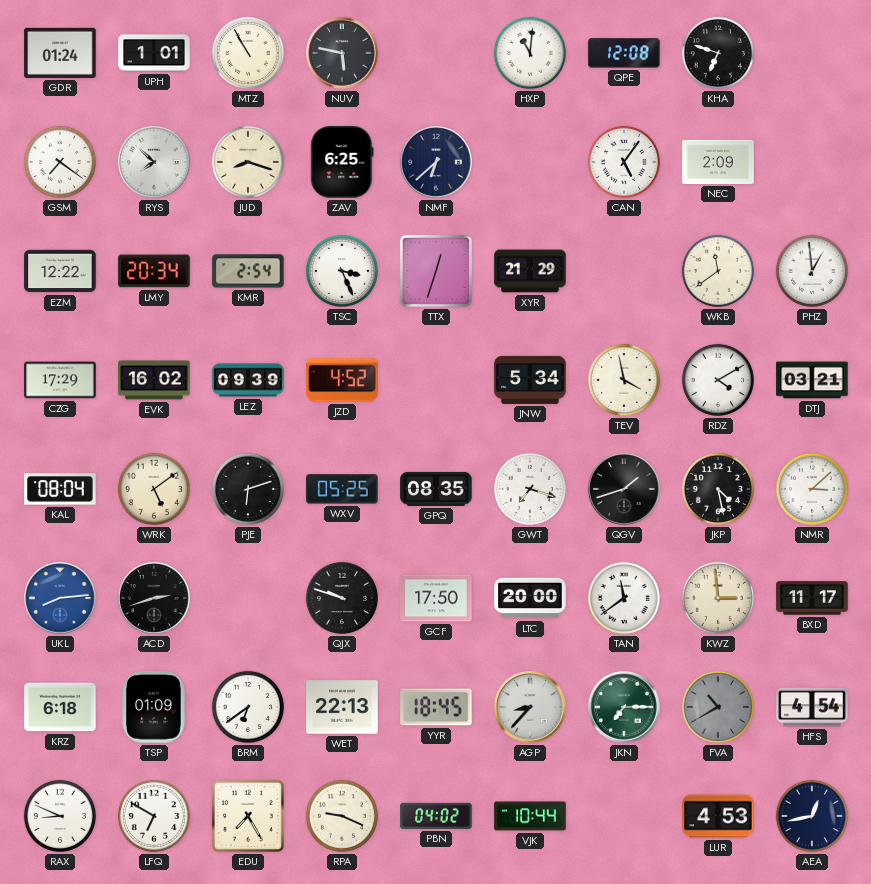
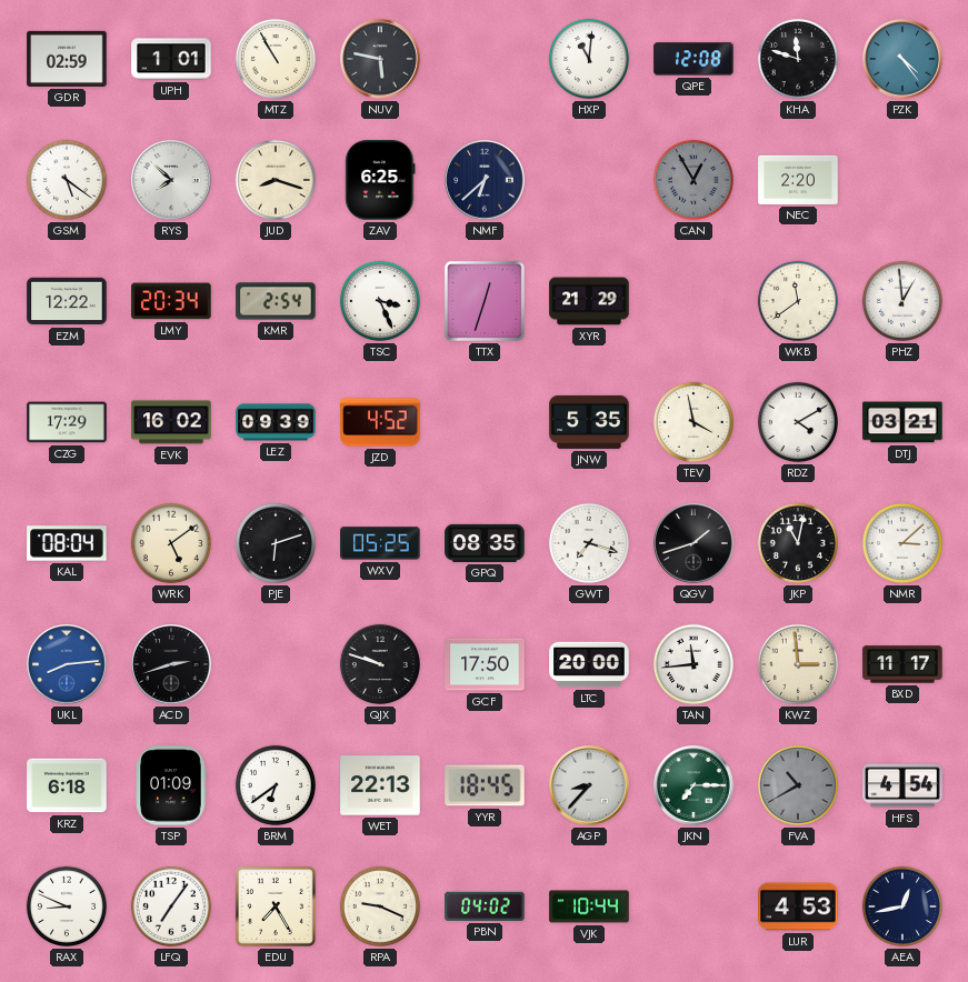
GDR: 01:24 -> 02:59
KHA: 6:48 -> 11:48
PZK: none -> 4:24
GSM: 7:21 -> 5:21
CAN: 5:06 -> 12:55
CAN dial: white -> grey
NEC: 2:09 -> 2:20
JNW: 5:34 -> 5:35
JKP: 4:28 -> 11:02
TAN: 11:39 -> 11:44
LFQ: 6:50 -> 7:06
